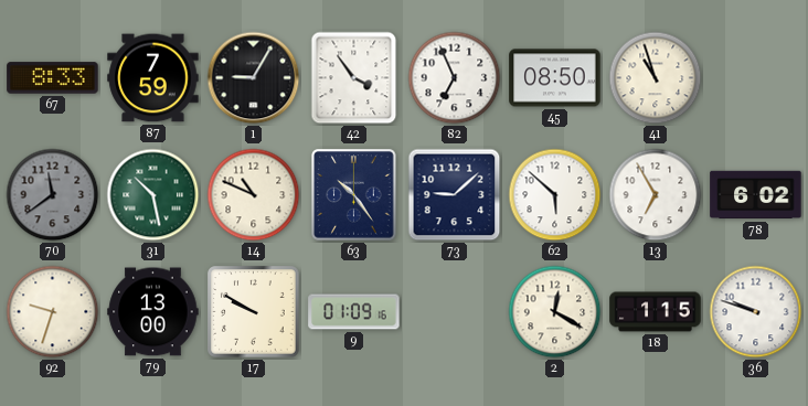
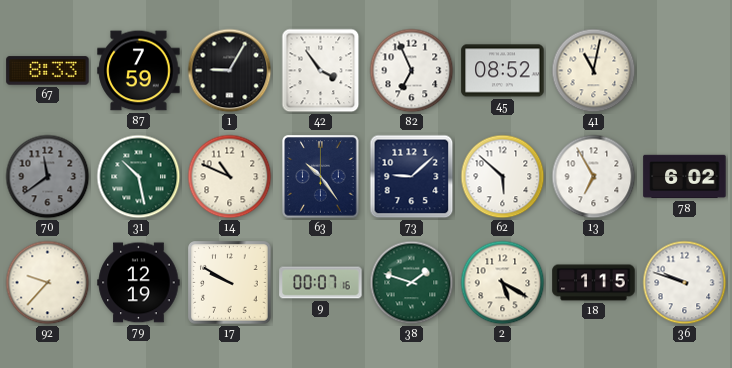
45: 08:50 -> 08:52
41: 10:57 -> 11:02
92: 9:33 -> 9:37
79: 13:00 -> 12:19
9: 01:09 -> 00:07
38: none -> 1:48
2: 12:20 -> 5:20
